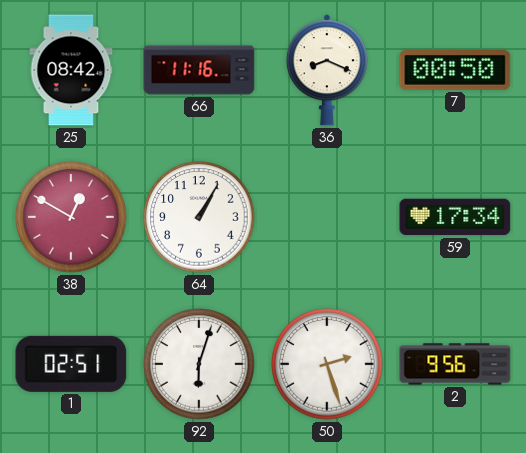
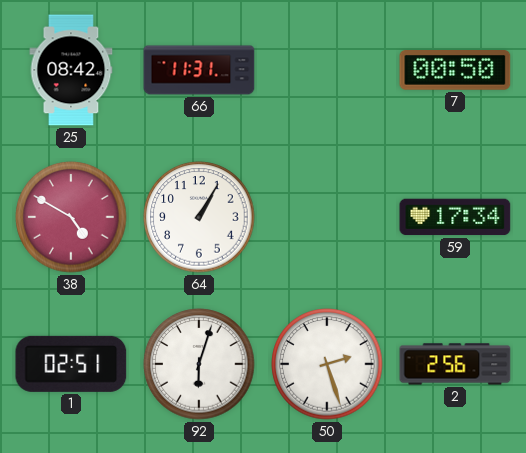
66: 11:16 -> 11:31
36: 8:19 -> none
38: 12:50 -> 4:50
2: 9:56 -> 2:56
